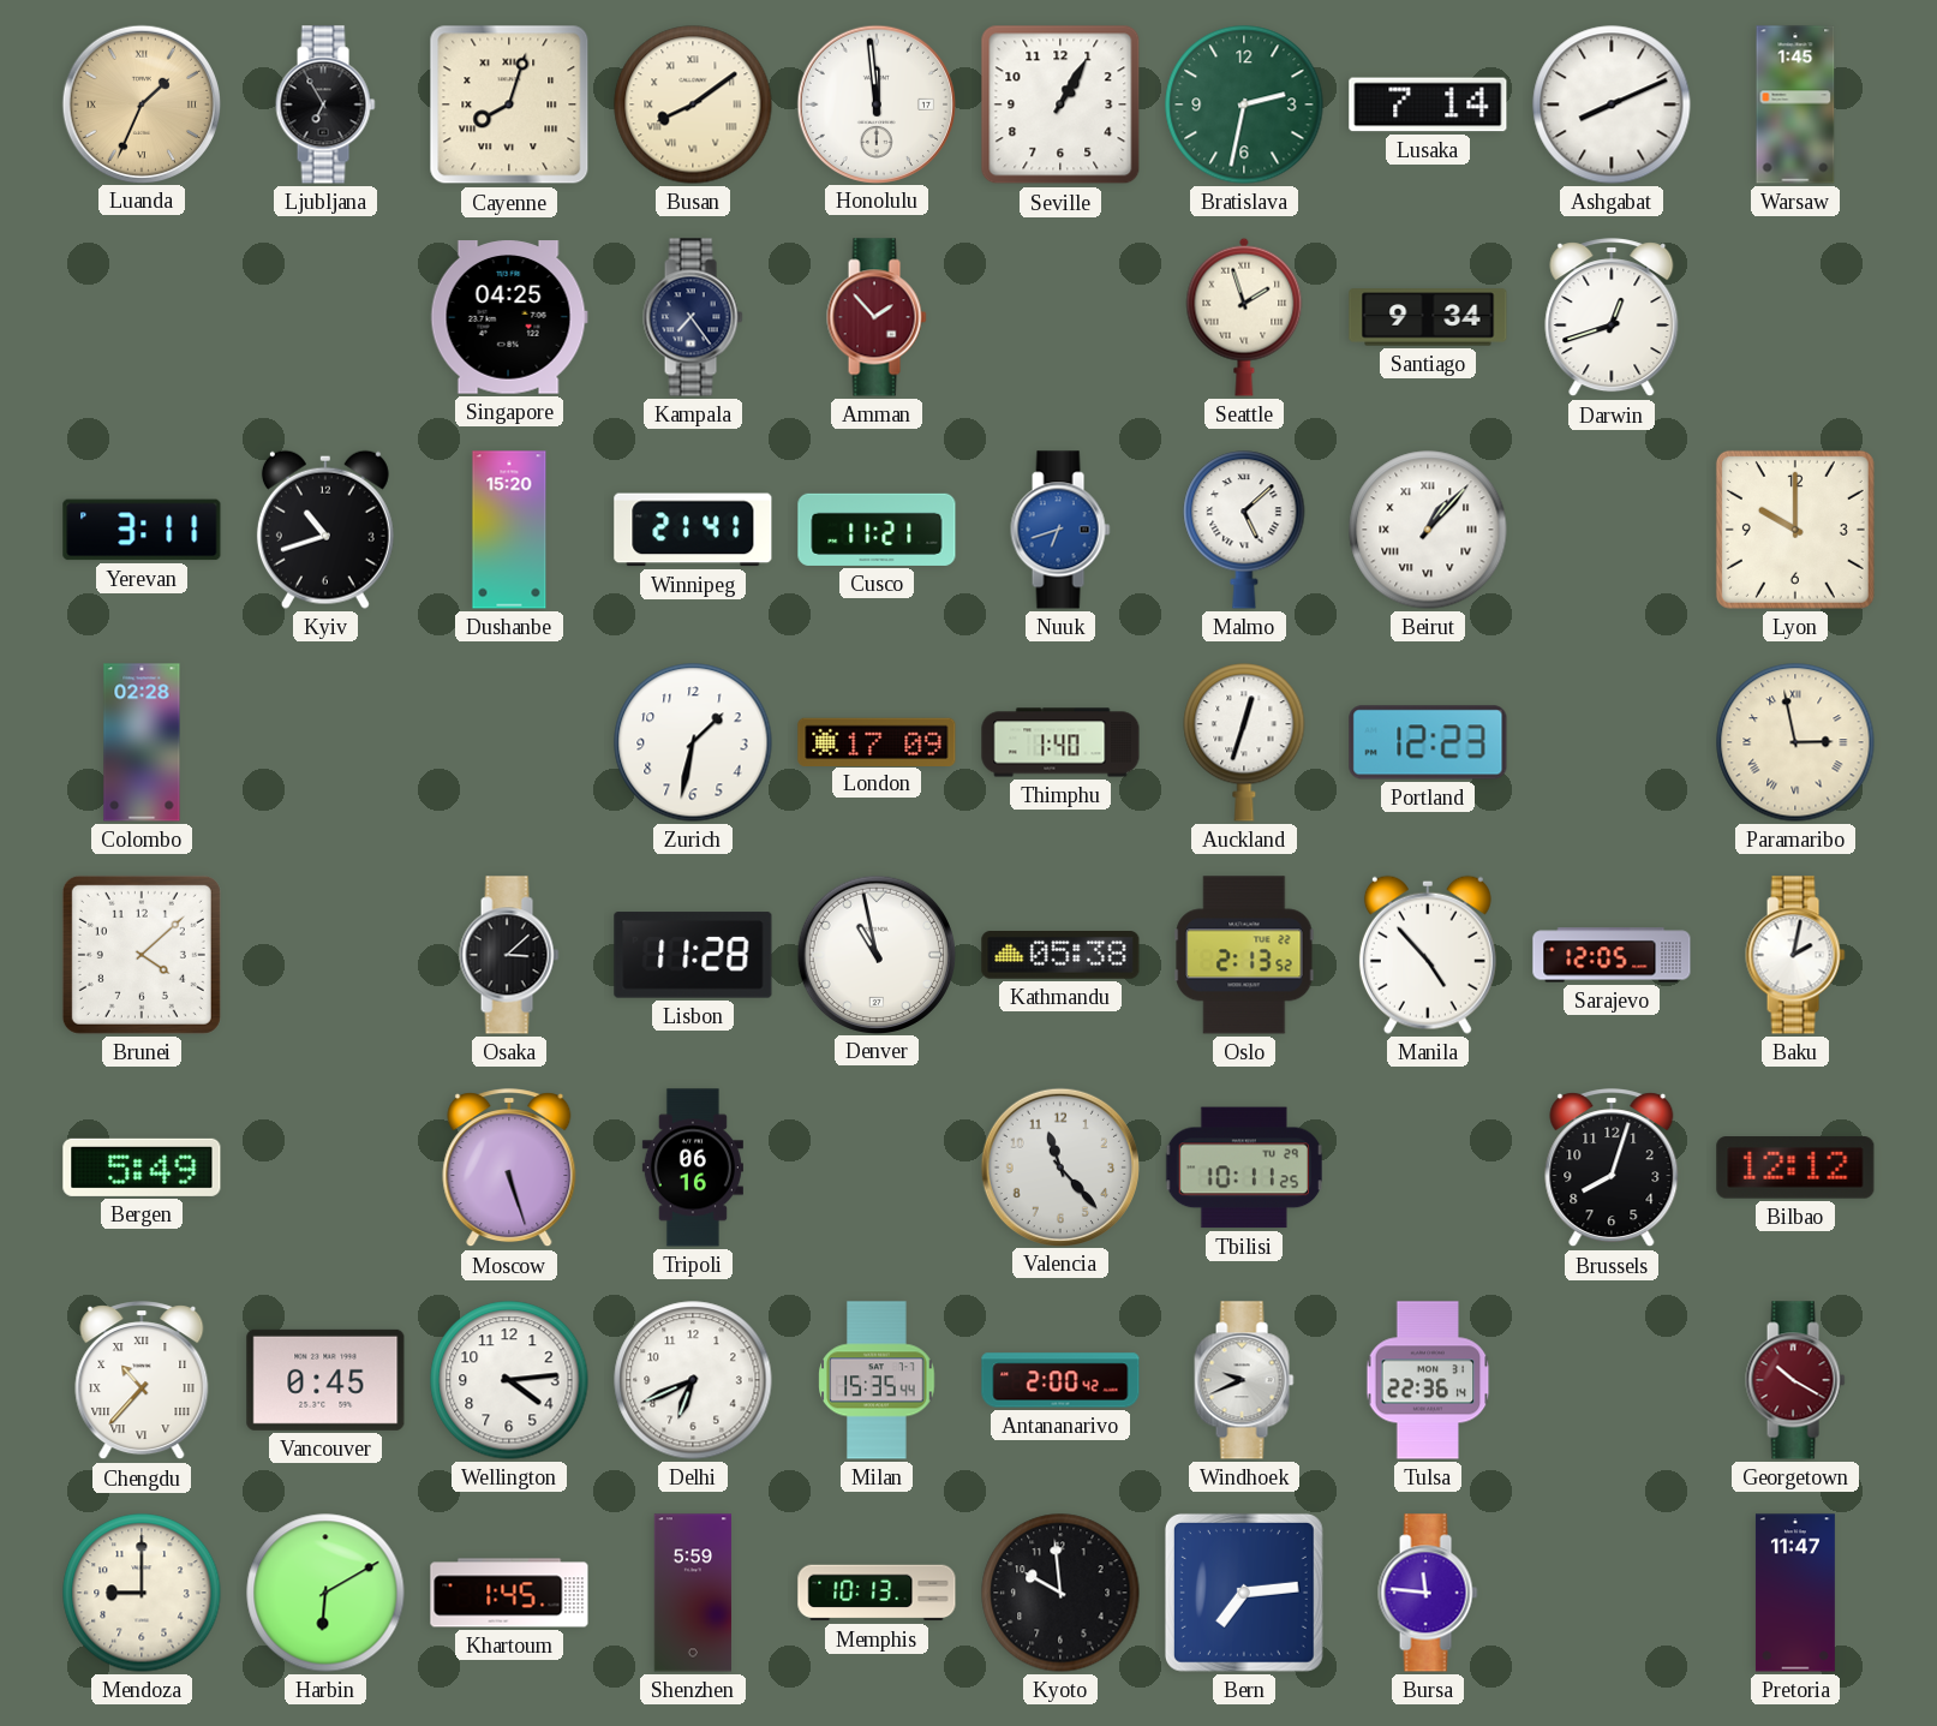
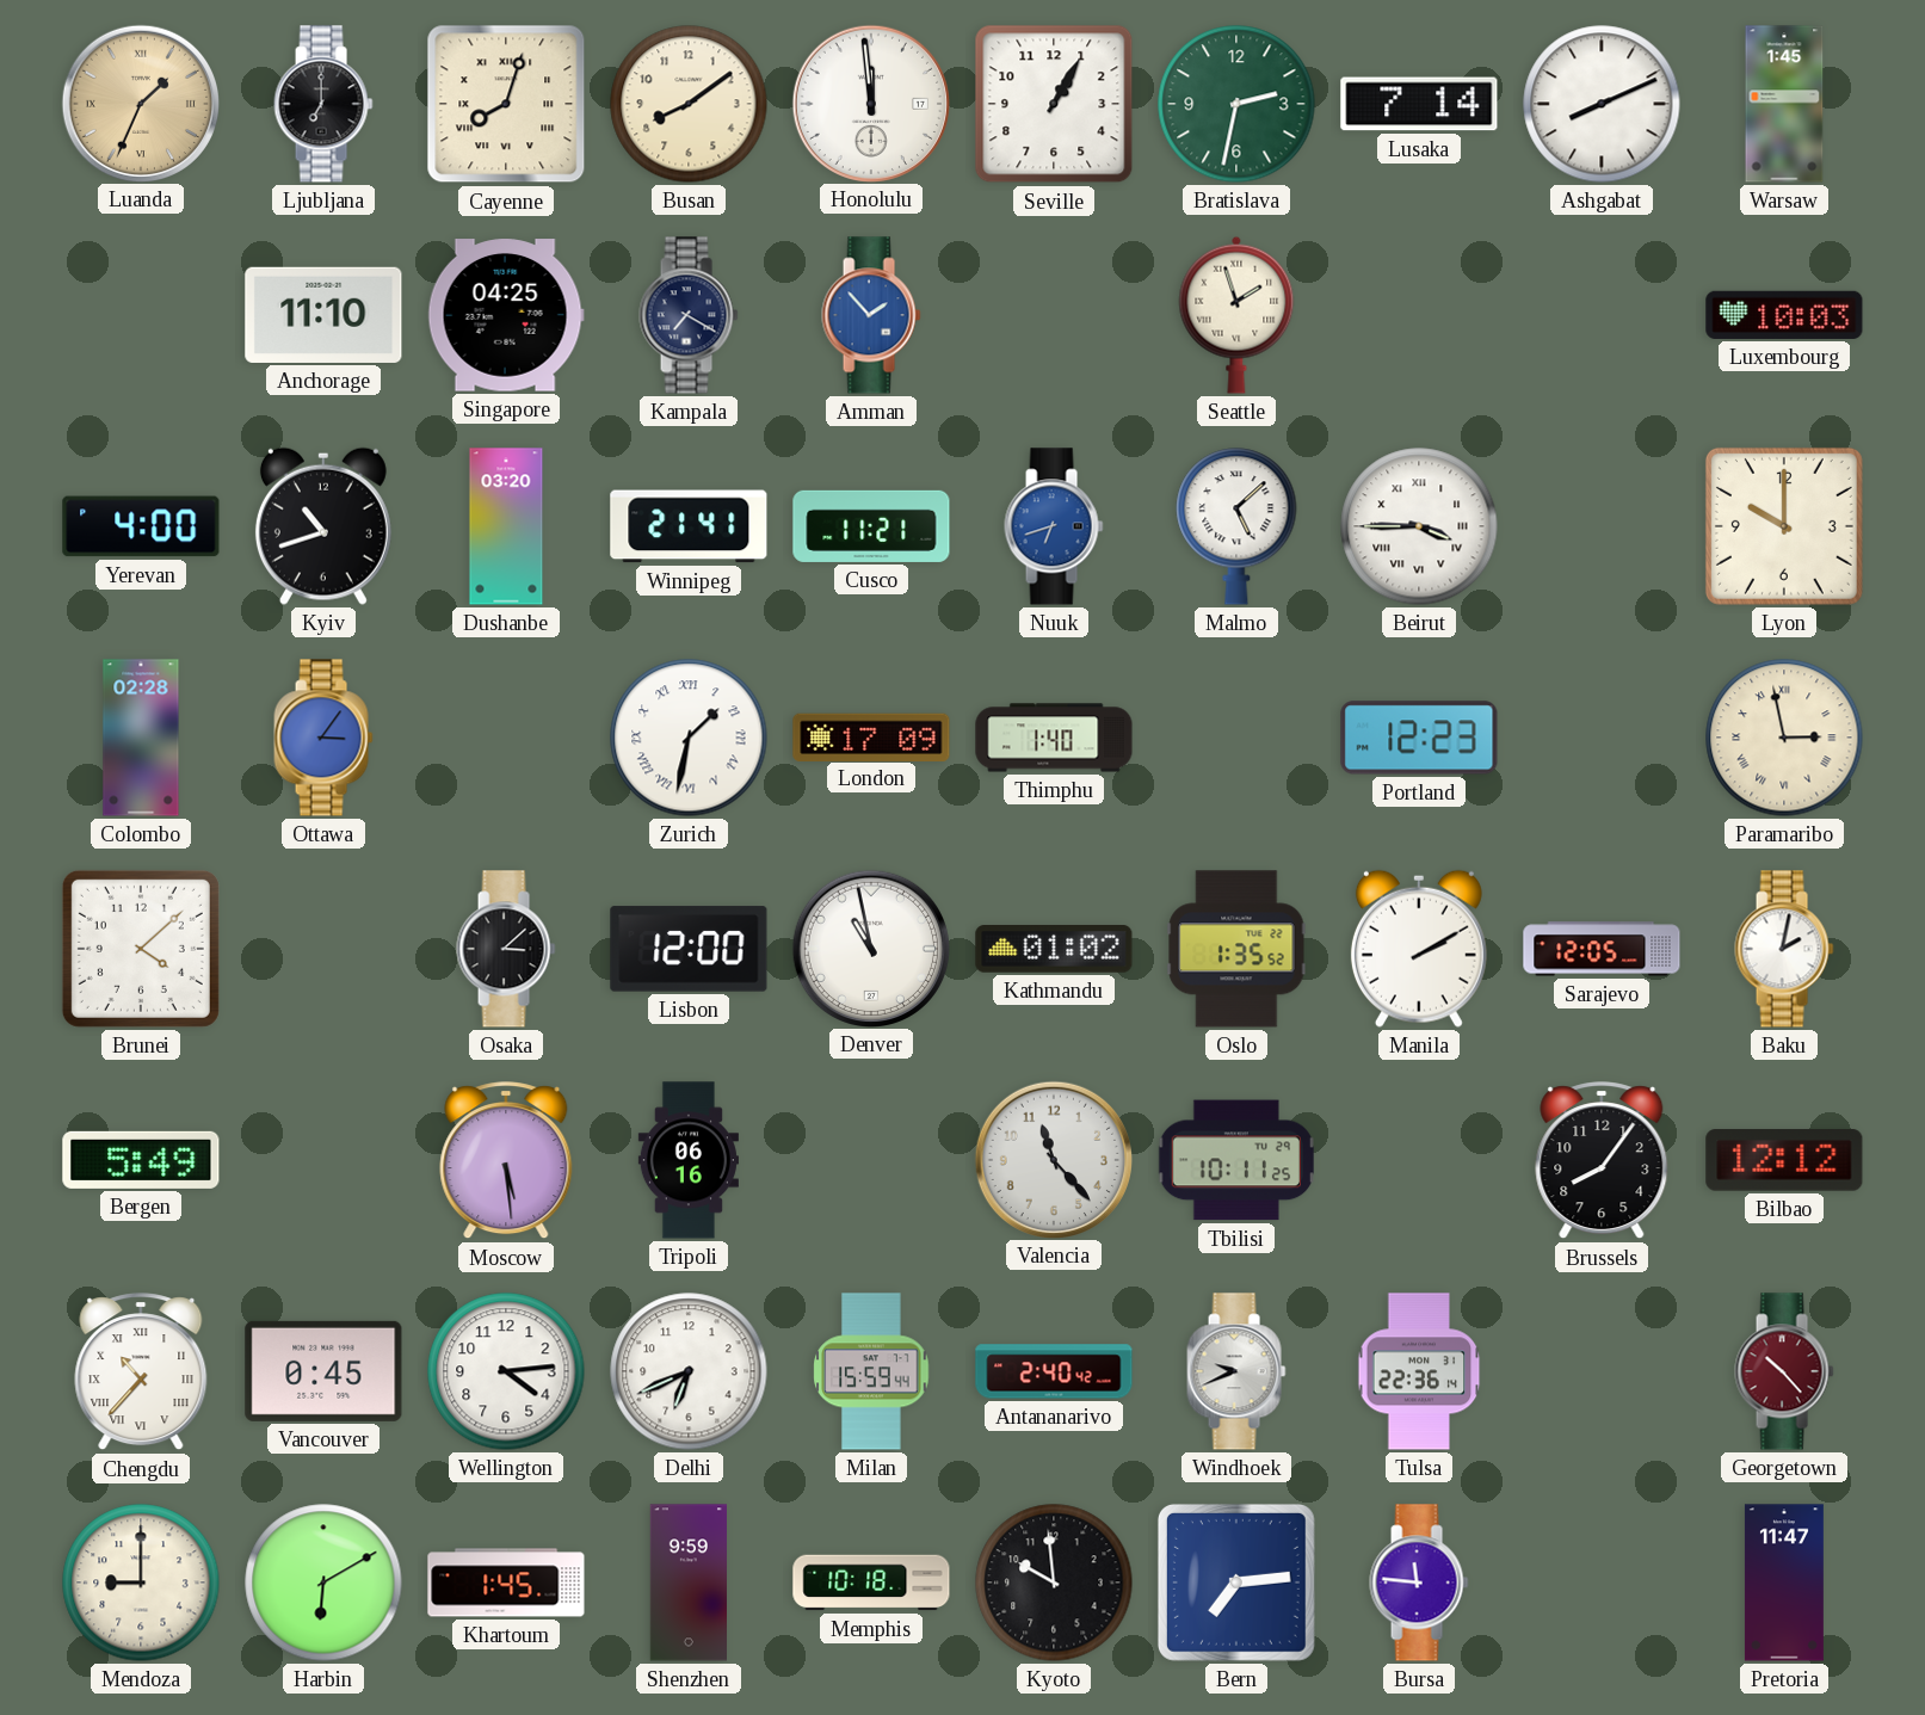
Ljubljana: 6:55 -> 7:00
Busan numerals: Roman -> Arabic
Anchorage: none -> 11:10
Kampala: 7:24 -> 7:20
Amman dial: burgundy -> blue
Santiago: 9:34 -> none
Darwin: 12:42 -> none
Luxembourg: none -> 10:03
Yerevan: 3:11 -> 4:00
Dushanbe: 15:20 -> 03:20
Beirut: 1:07 -> 3:45
Ottawa: none -> 3:06
Zurich numerals: Arabic -> Roman
Auckland: 12:33 -> none
Lisbon: 11:28 -> 12:00
Kathmandu: 05:38 -> 01:02
Oslo: 2:13 -> 1:35
Manila: 4:53 -> 2:10
Moscow: 5:27 -> 5:29
Brussels: 8:03 -> 8:06
Milan: 15:35 -> 15:59
Antananarivo: 2:00 -> 2:40
Georgetown: 10:20 -> 10:23
Shenzhen: 5:59 -> 9:59
Memphis: 10:13 -> 10:18
